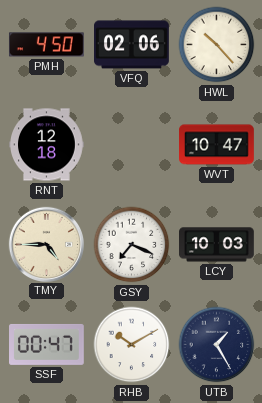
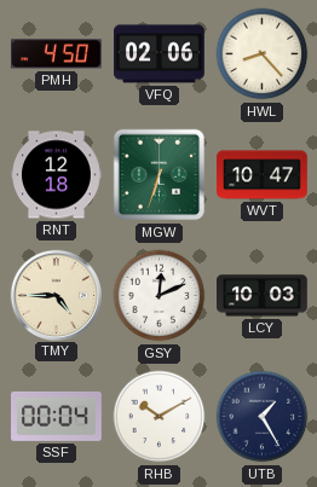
HWL: 10:23 -> 8:23
MGW: none -> 6:33
GSY: 7:19 -> 12:11
SSF: 00:47 -> 00:04
